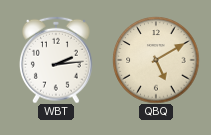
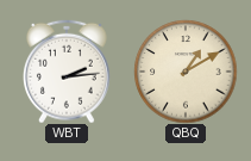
QBQ: 5:10 -> 1:10
